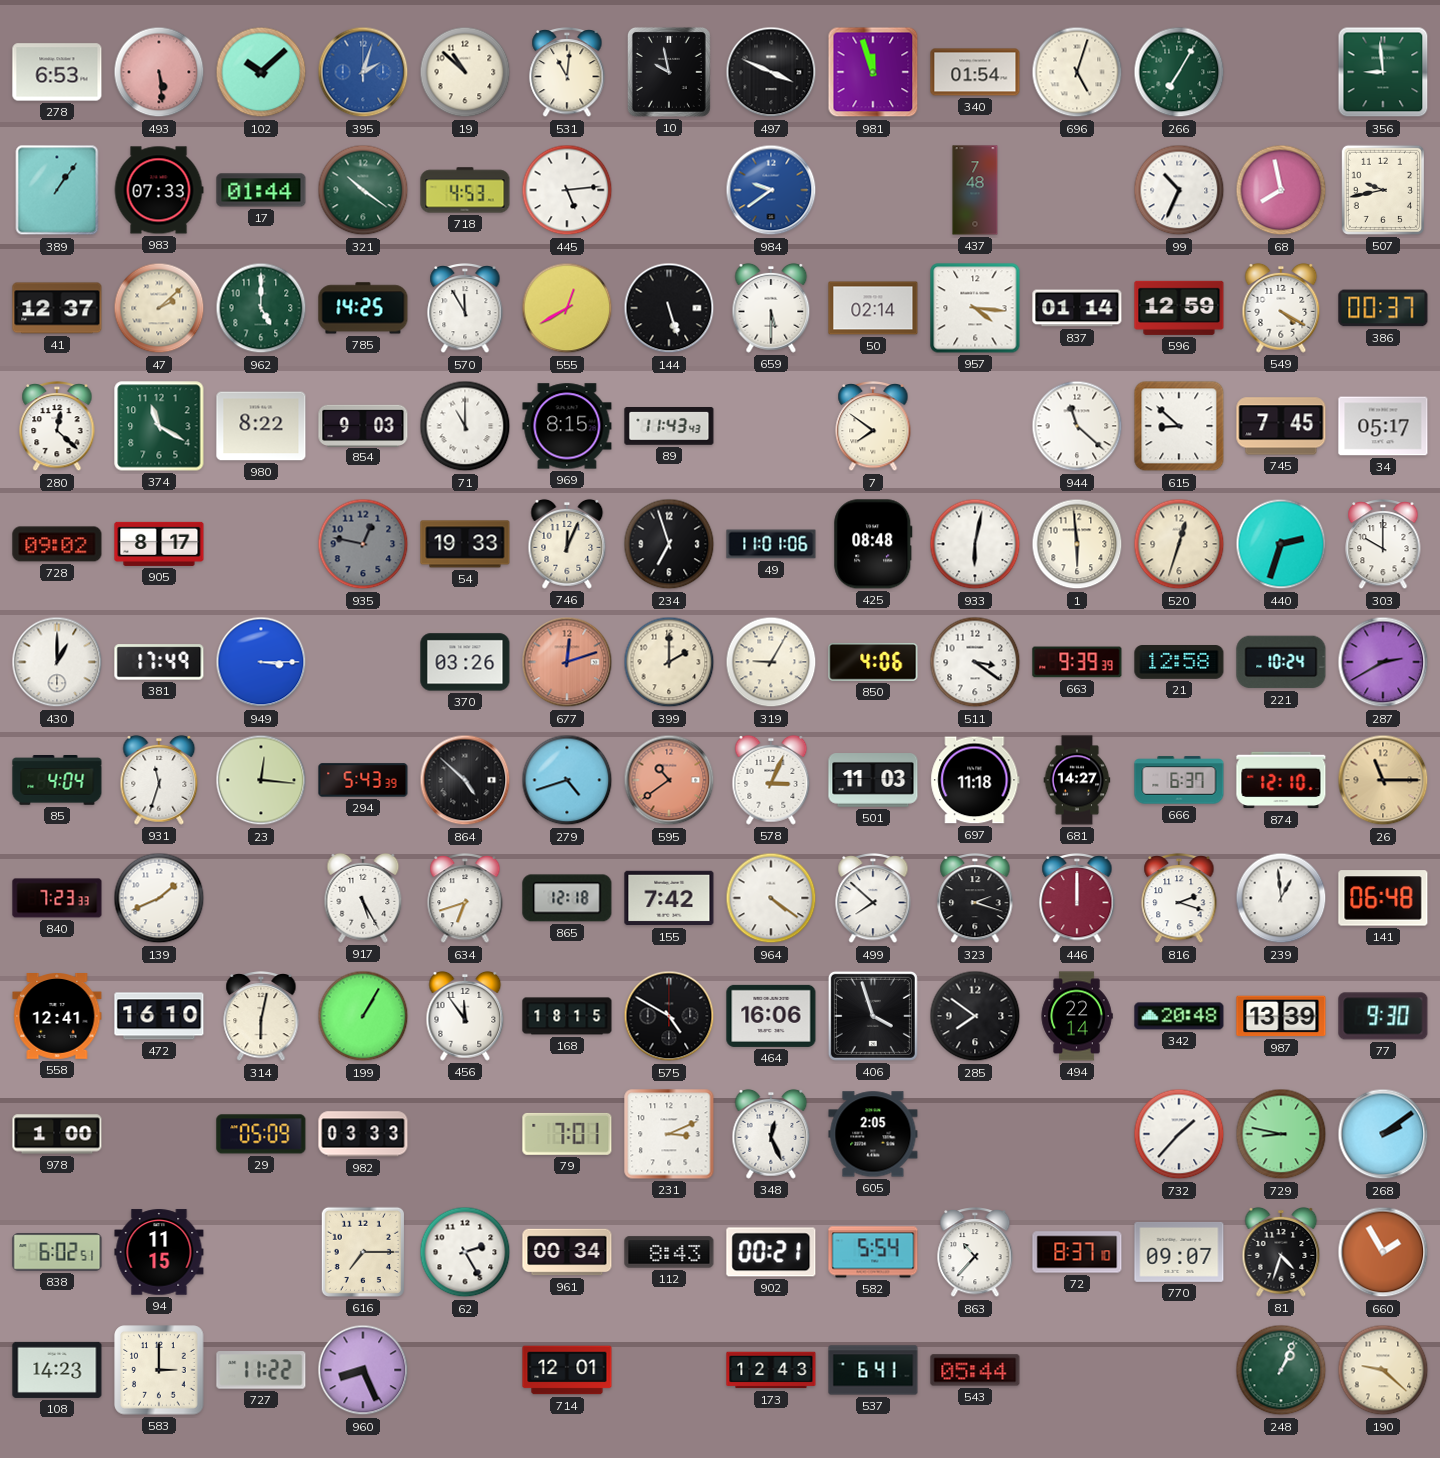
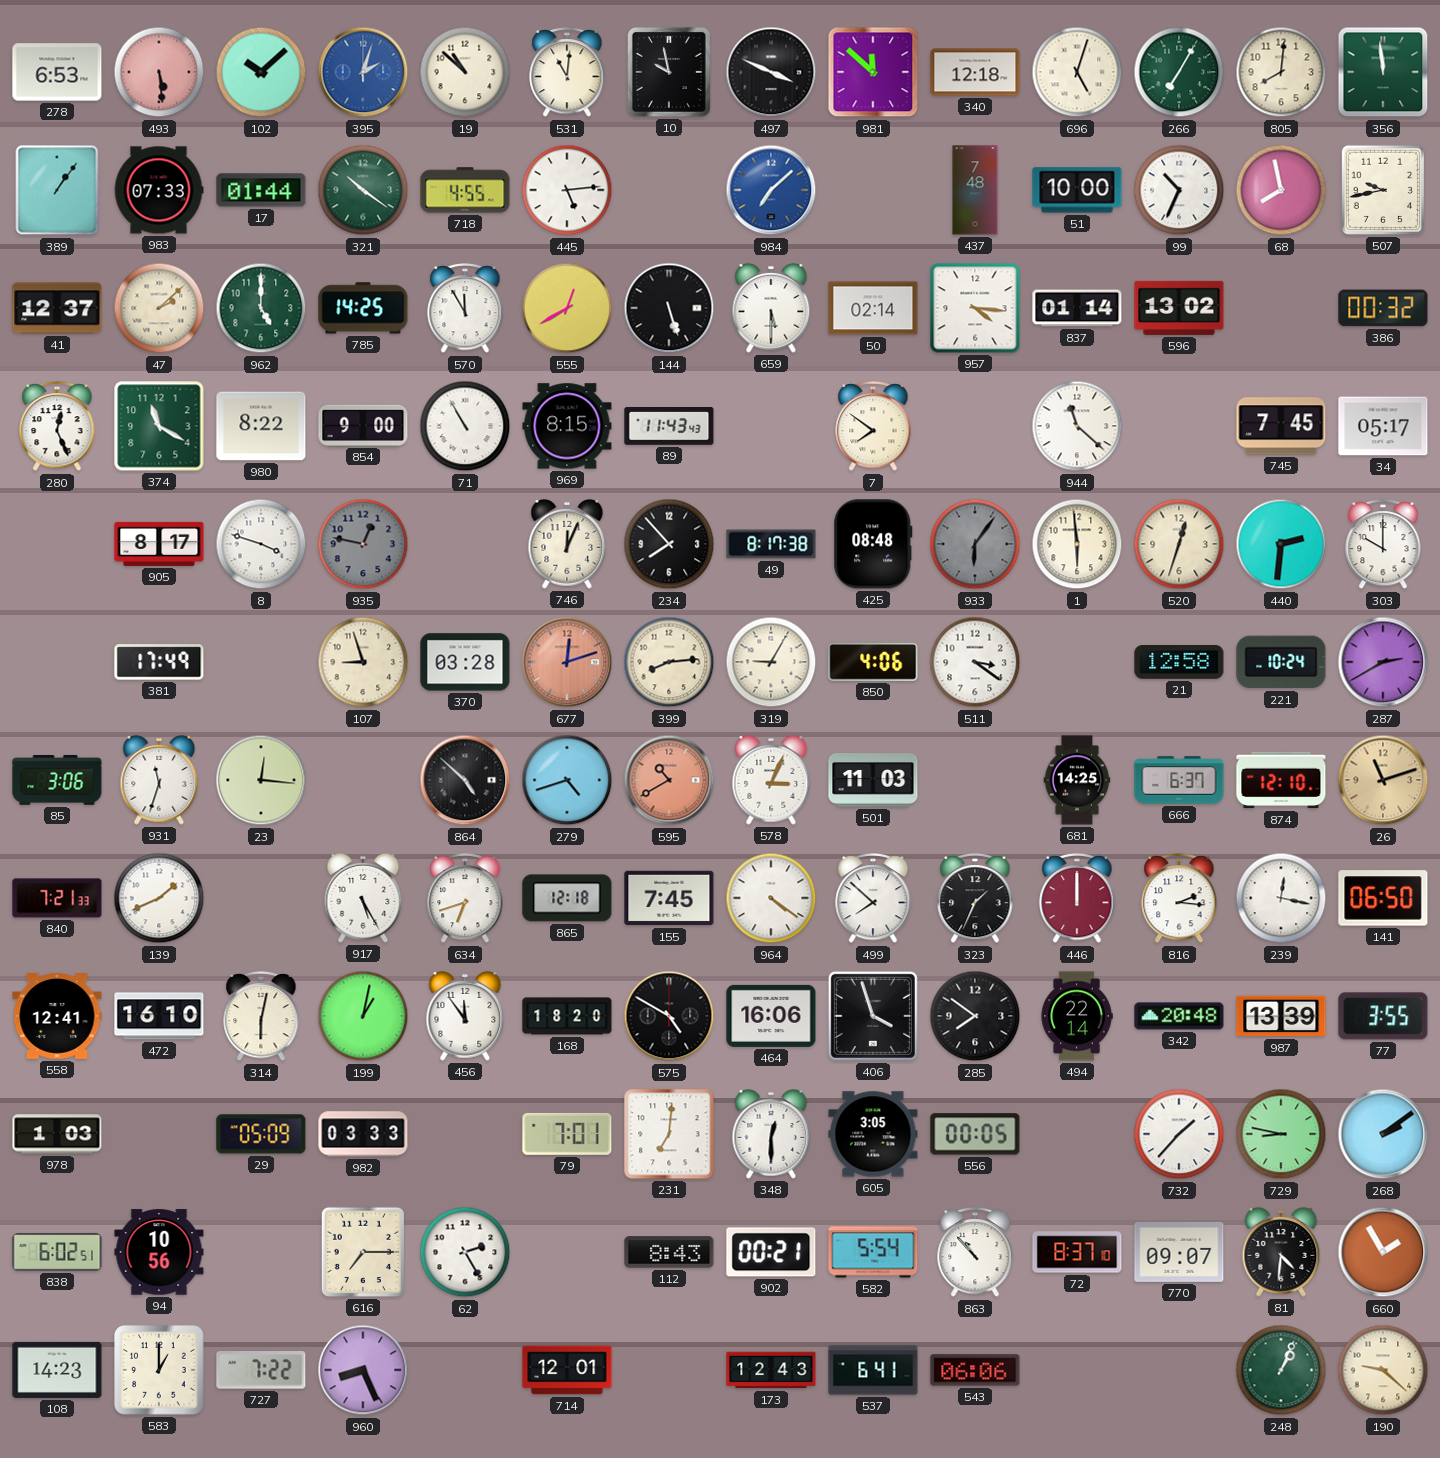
981: 11:57 -> 11:52
340: 01:54 -> 12:18
805: none -> 8:01
356: 8:59 -> 11:59
718: 4:53 -> 4:55
984: 9:39 -> 7:08
51: none -> 10:00
596: 12:59 -> 13:02
549: 4:20 -> none
386: 00:37 -> 00:32
280: 12:22 -> 12:26
854: 9:03 -> 9:00
71: 11:00 -> 10:55
615: 8:52 -> none
728: 09:02 -> none
8: none -> 3:48
54: 19:33 -> none
234: 6:57 -> 7:53
49: 11:01 -> 8:17
933: 6:02 -> 6:06
933 dial: white -> grey
440: 2:33 -> 2:31
430: 1:00 -> none
949: 3:15 -> none
107: none -> 8:57
370: 03:26 -> 03:28
399: 2:00 -> 8:14
663: 9:39 -> none
85: 4:04 -> 3:06
294: 5:43 -> none
595: 10:39 -> 10:40
697: 11:18 -> none
681: 14:27 -> 14:25
26: 11:15 -> 11:12
840: 7:23 -> 7:21
155: 7:42 -> 7:45
323: 2:18 -> 1:34
816: 2:18 -> 2:16
239: 12:59 -> 12:17
141: 06:48 -> 06:50
199: 1:05 -> 1:02
168: 18:15 -> 18:20
77: 9:30 -> 3:55
978: 1:00 -> 1:03
231: 3:11 -> 7:01
348: 12:26 -> 12:30
605: 2:05 -> 3:05
556: none -> 00:05
94: 11:15 -> 10:56
961: 00:34 -> none
863: 10:37 -> 10:53
81: 4:33 -> 4:31
583: 3:00 -> 1:00
727: 11:22 -> 7:22
543: 05:44 -> 06:06
